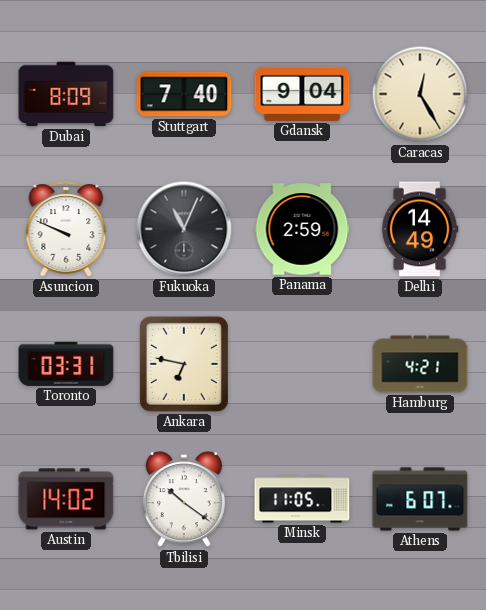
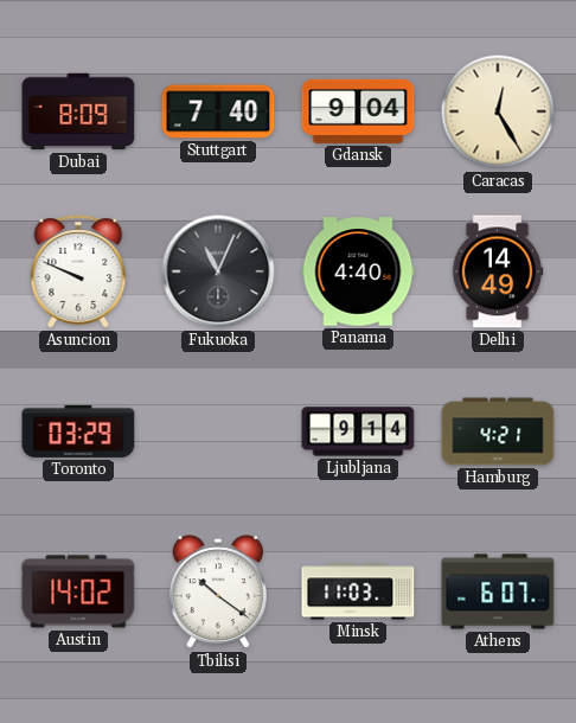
Panama: 2:59 -> 4:40
Toronto: 03:31 -> 03:29
Ankara: 6:47 -> none
Ljubljana: none -> 9:14
Minsk: 11:05 -> 11:03
